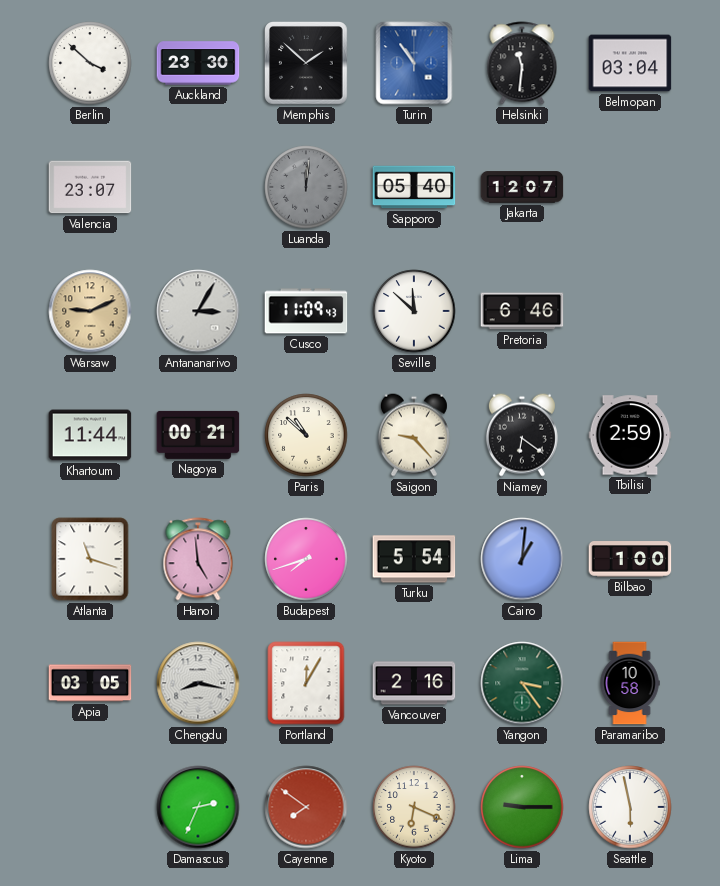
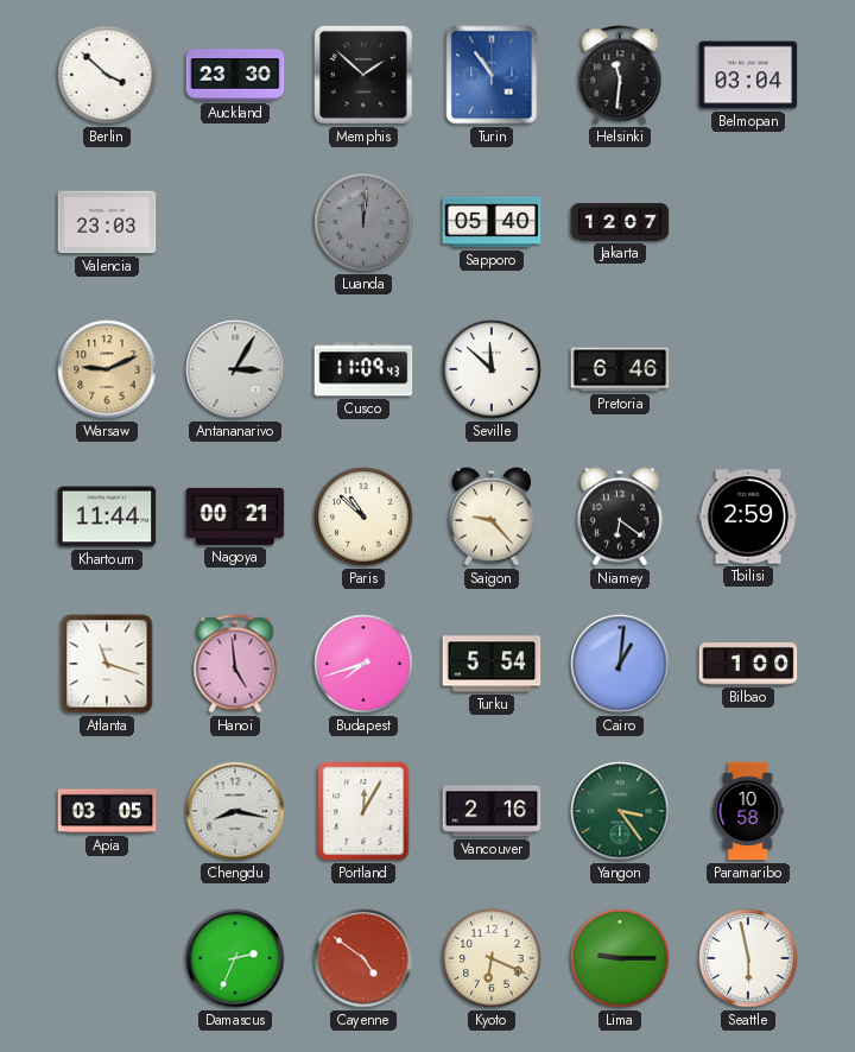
Valencia: 23:07 -> 23:03
Cayenne: 7:51 -> 4:51
